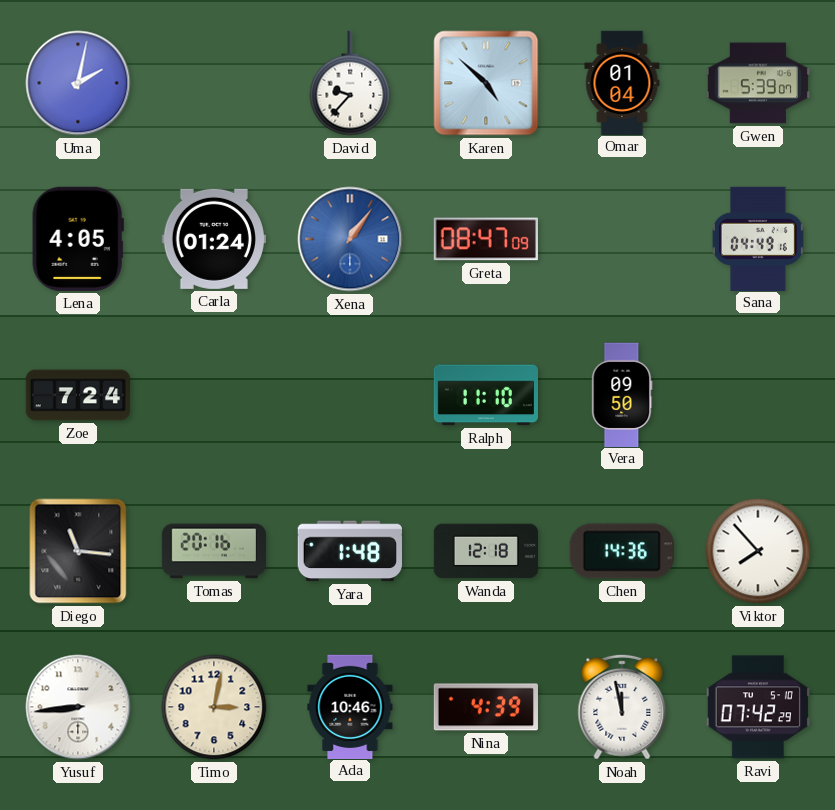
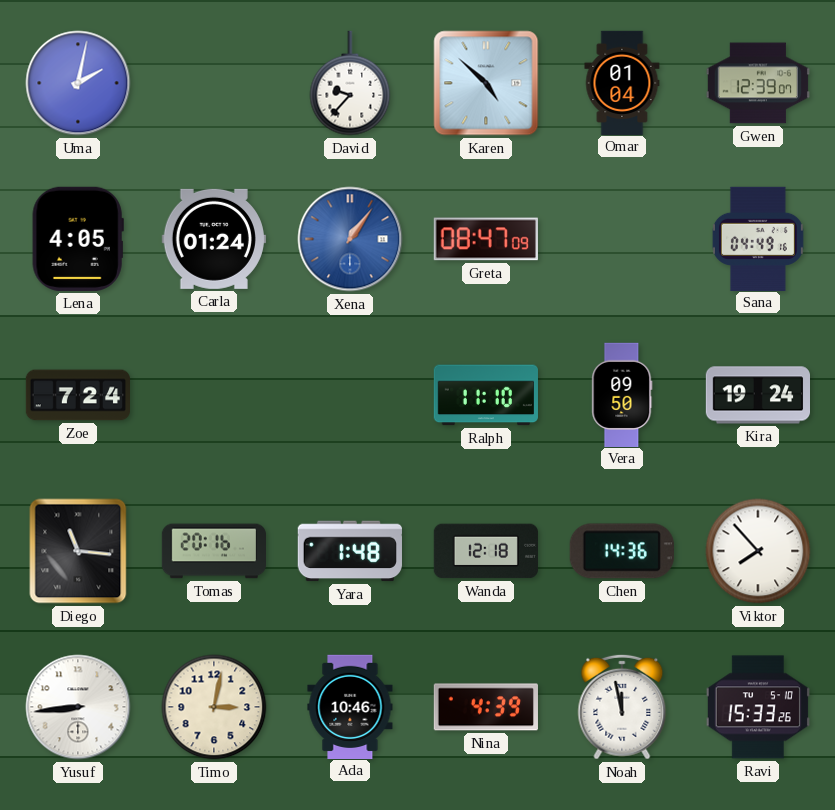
Gwen: 5:39 -> 12:39
Kira: none -> 19:24
Ravi: 07:42 -> 15:33
